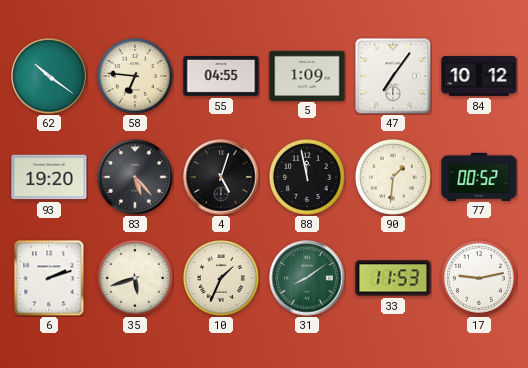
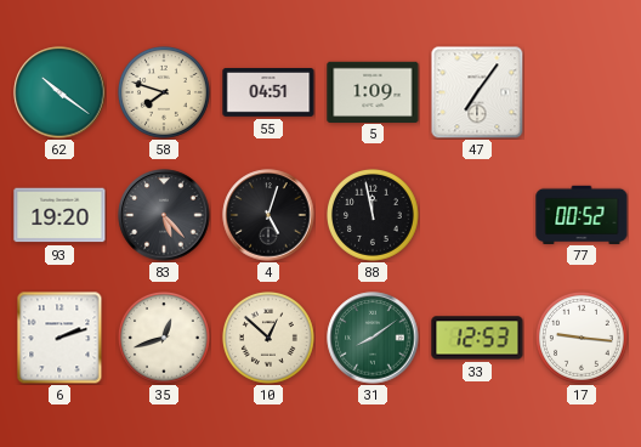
58: 6:46 -> 7:48
55: 04:55 -> 04:51
84: 10:12 -> none
90: 1:31 -> none
35: 5:42 -> 12:42
10: 1:34 -> 12:52
33: 11:53 -> 12:53
17: 9:13 -> 9:16
